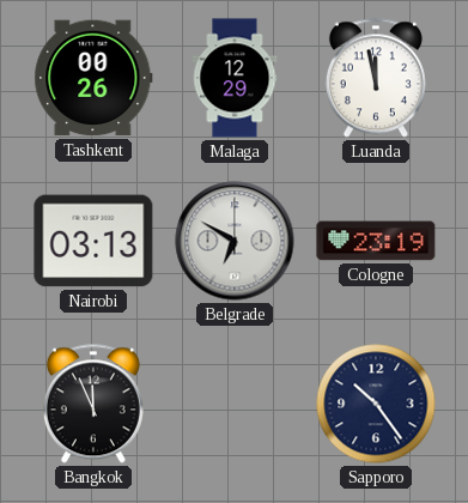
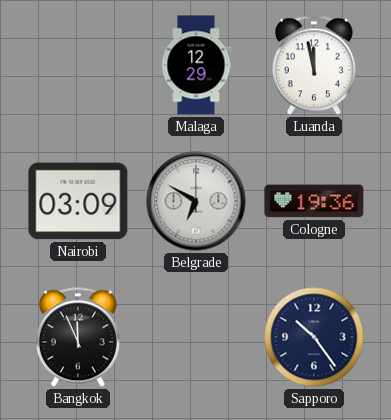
Tashkent: 00:26 -> none
Nairobi: 03:13 -> 03:09
Cologne: 23:19 -> 19:36
